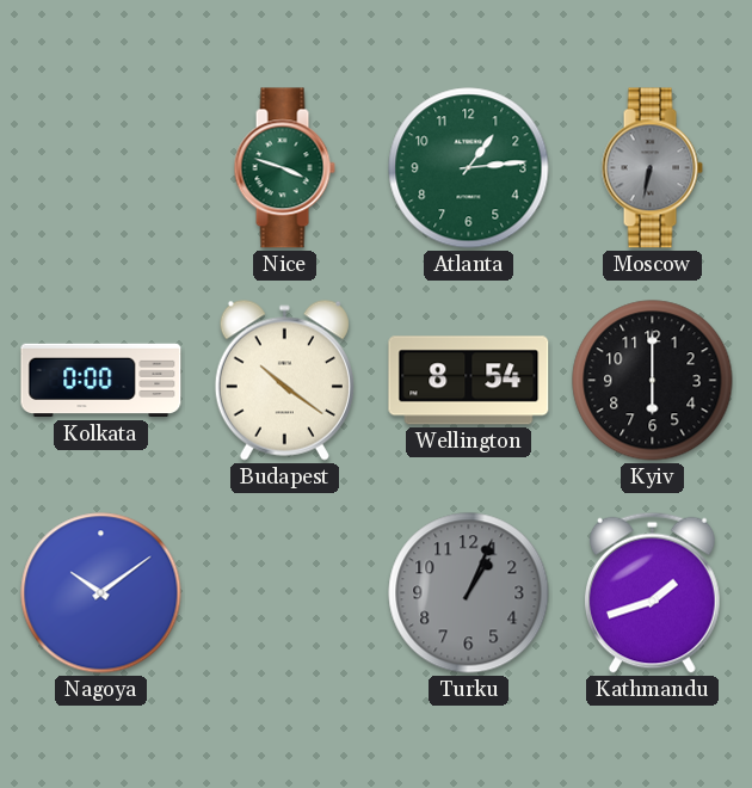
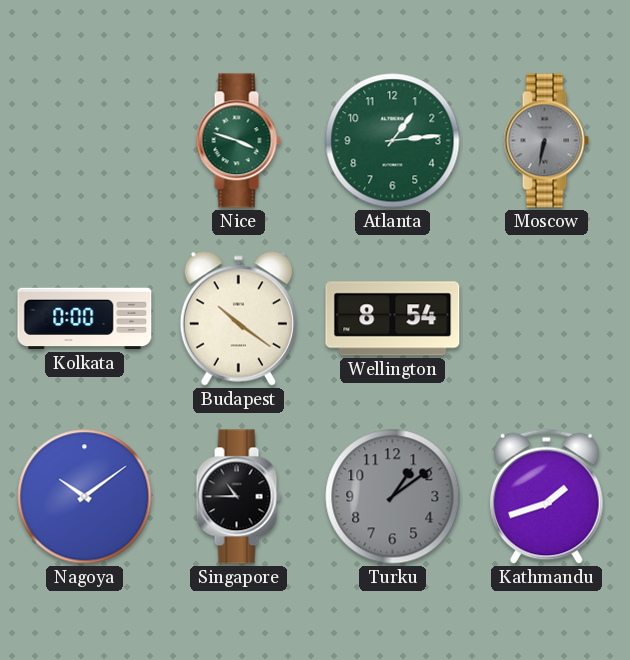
Kyiv: 6:00 -> none
Singapore: none -> 10:45
Turku: 1:04 -> 1:09
